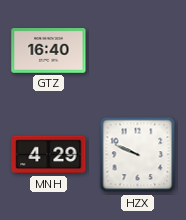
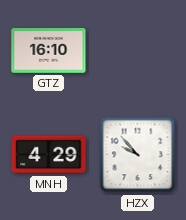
GTZ: 16:40 -> 16:10
HZX: 9:49 -> 9:53
